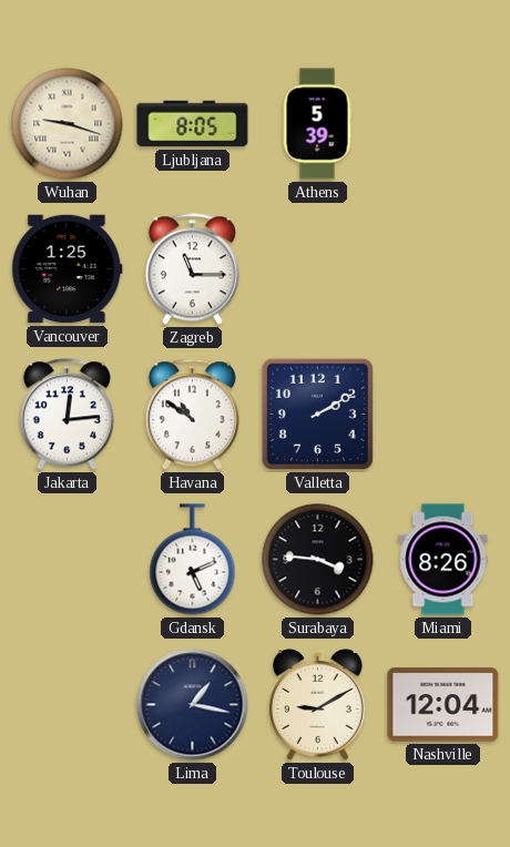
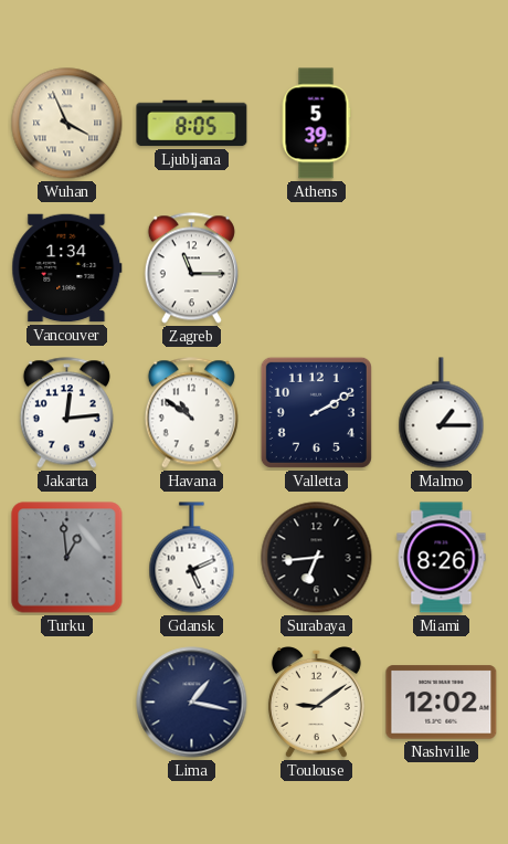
Wuhan: 9:18 -> 3:56
Vancouver: 1:25 -> 1:34
Malmo: none -> 1:15
Turku: none -> 12:59
Surabaya: 3:46 -> 6:44
Toulouse: 9:10 -> 9:09
Nashville: 12:04 -> 12:02
